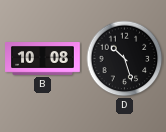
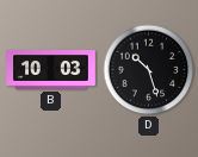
B: 10:08 -> 10:03
